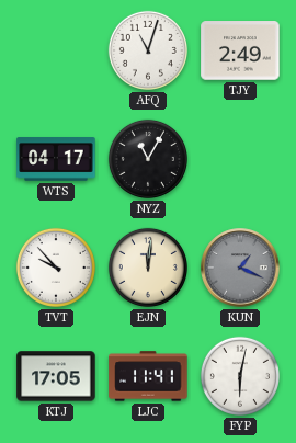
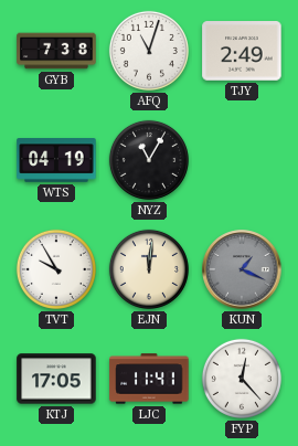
GYB: none -> 7:38
WTS: 04:17 -> 04:19
TVT: 9:53 -> 9:55
FYP: 6:02 -> 12:23
